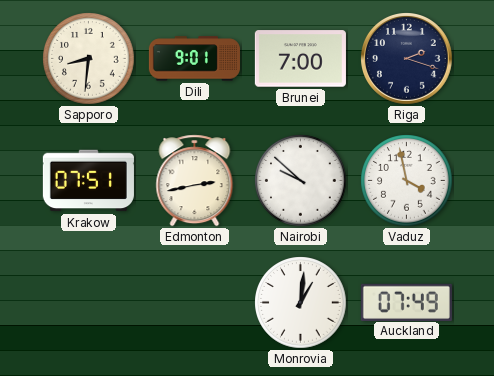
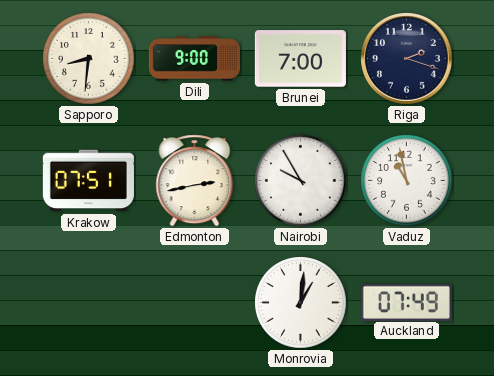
Dili: 9:01 -> 9:00
Nairobi: 9:52 -> 9:55
Vaduz: 3:58 -> 10:58
